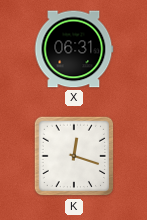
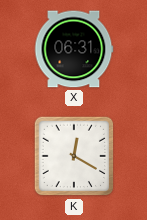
K: 12:18 -> 12:20
